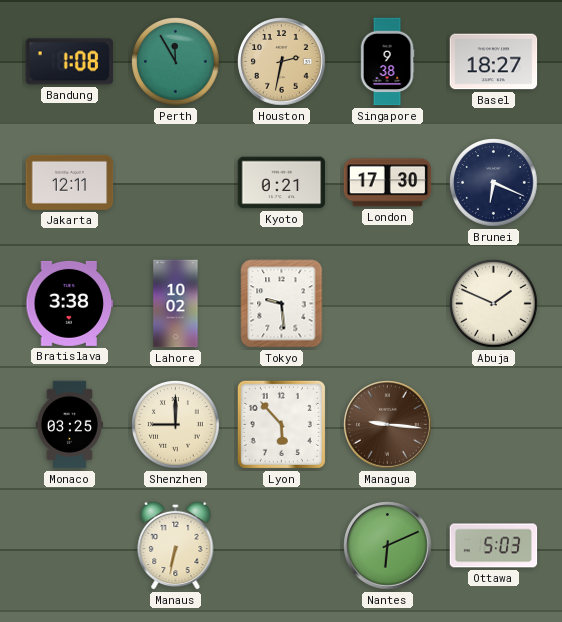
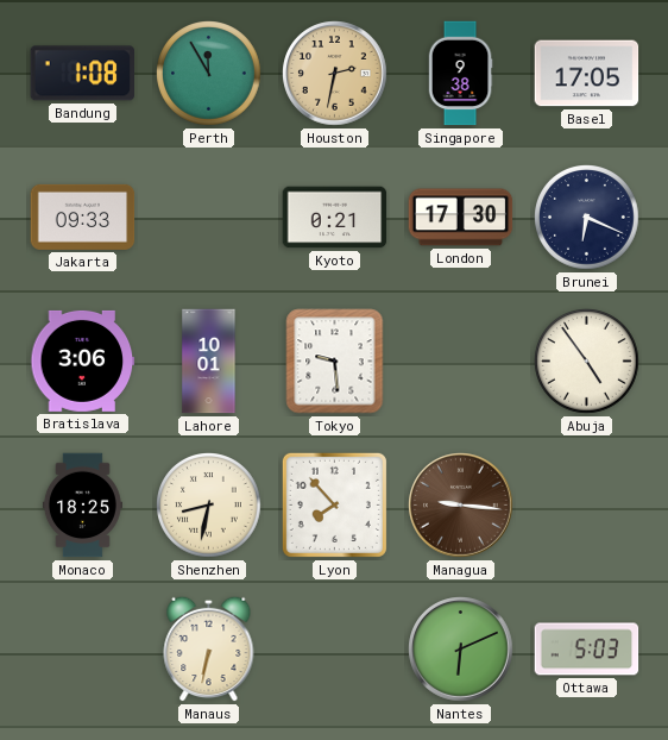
Basel: 18:27 -> 17:05
Jakarta: 12:11 -> 09:33
Bratislava: 3:38 -> 3:06
Lahore: 10:02 -> 10:01
Abuja: 1:49 -> 4:54
Monaco: 03:25 -> 18:25
Shenzhen: 9:00 -> 8:32
Lyon: 5:53 -> 7:53
